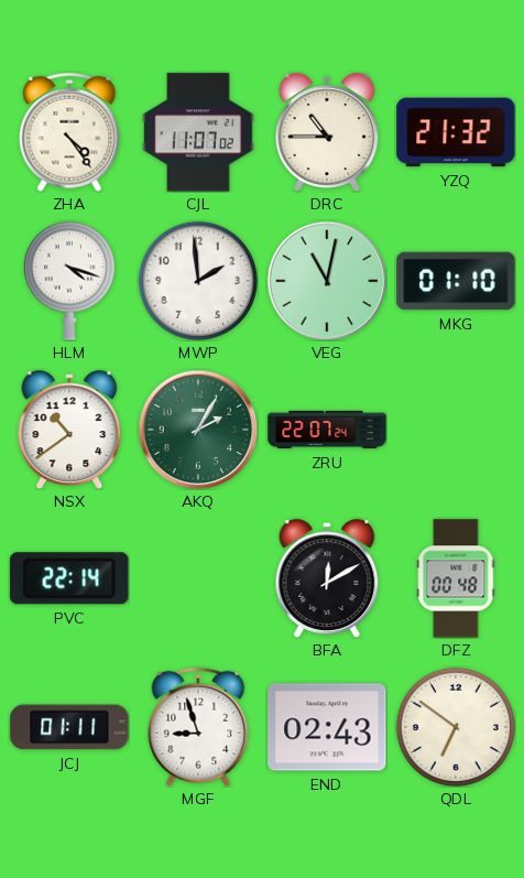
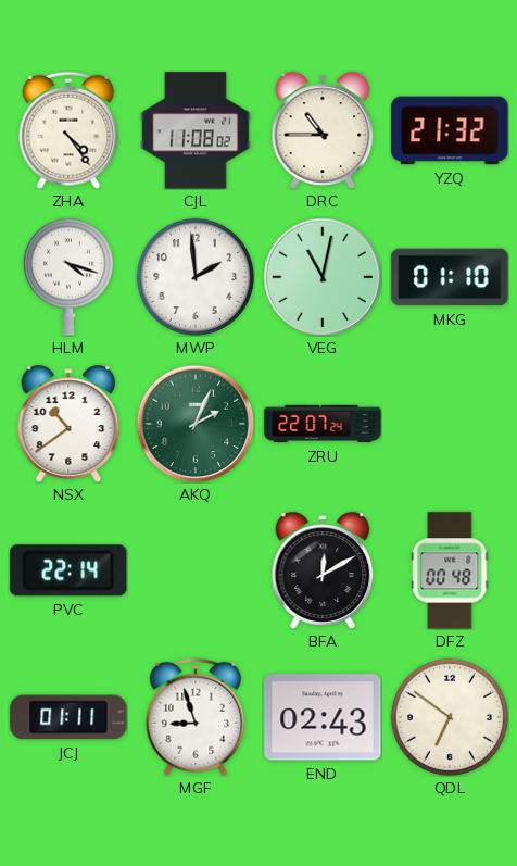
CJL: 11:07 -> 11:08
AKQ: 2:05 -> 2:04
